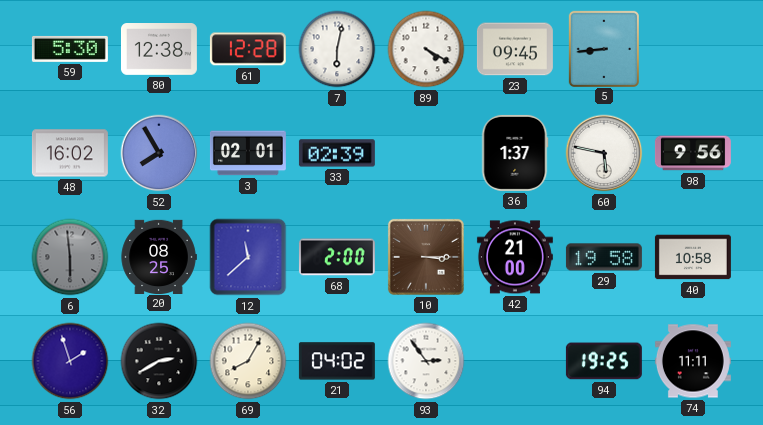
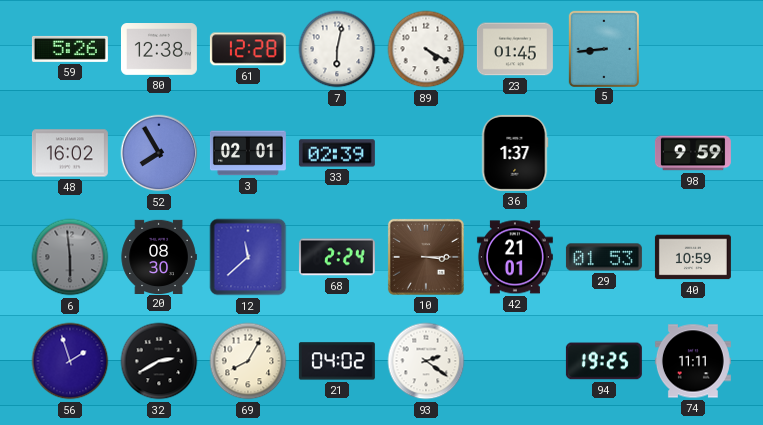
59: 5:30 -> 5:26
23: 09:45 -> 01:45
60: 5:47 -> none
98: 9:56 -> 9:59
20: 08:25 -> 08:30
68: 2:00 -> 2:24
42: 21:00 -> 21:01
29: 19:58 -> 01:53
40: 10:58 -> 10:59
93: 2:54 -> 2:21
